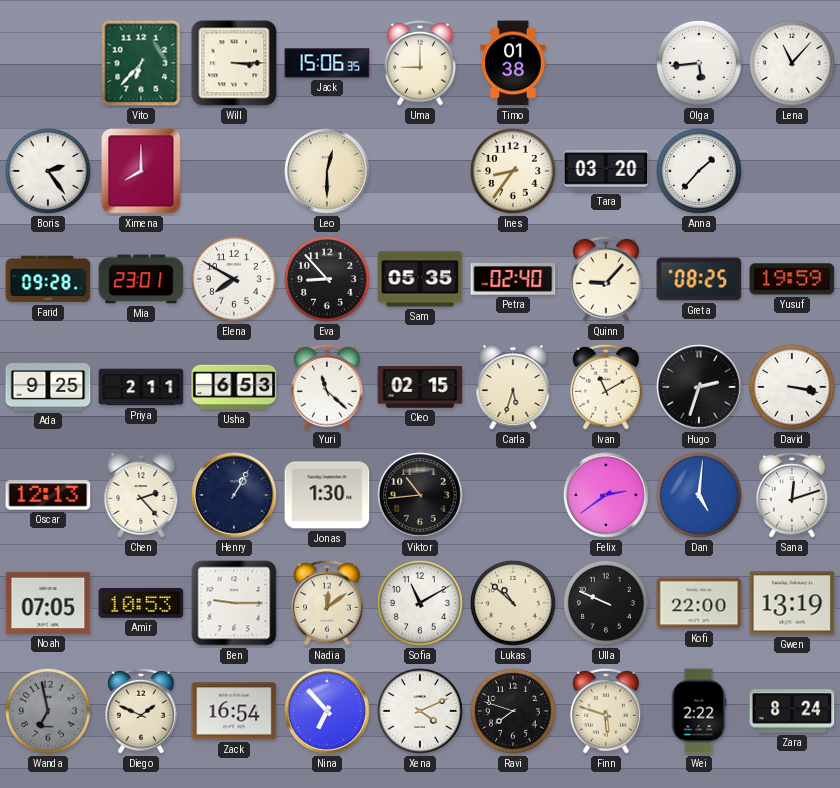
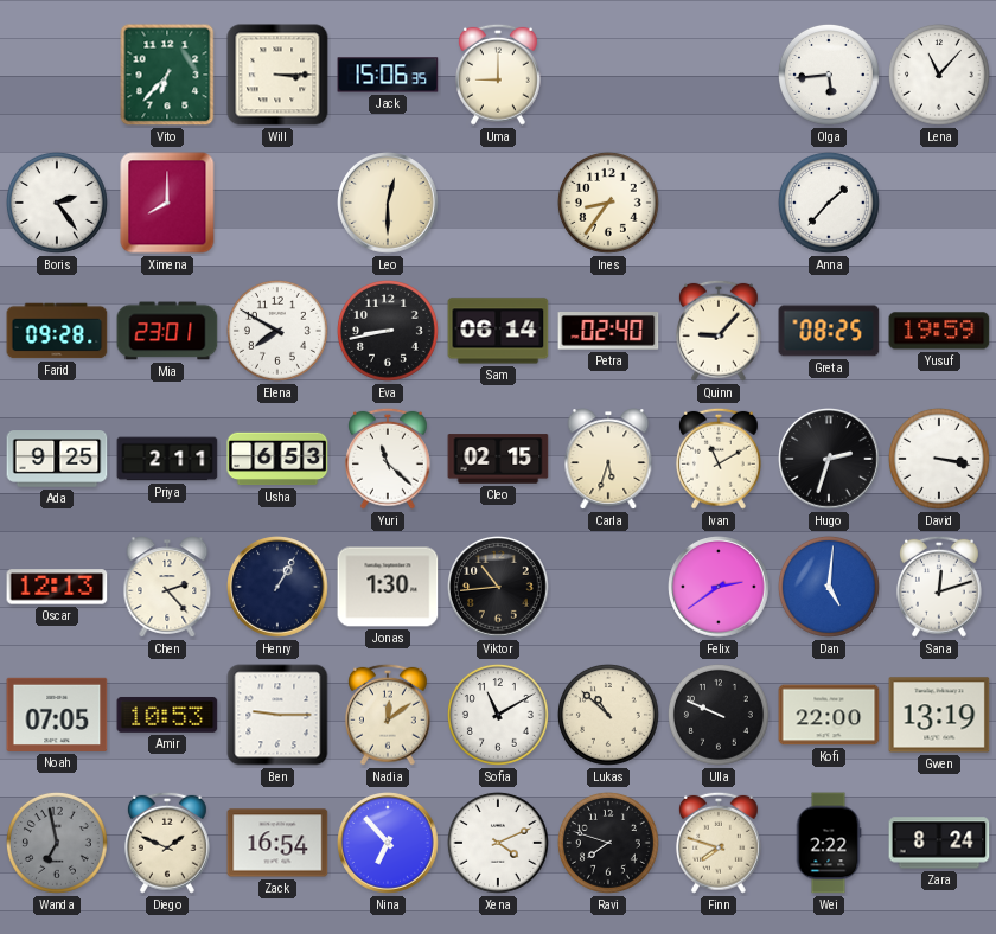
Timo: 01:38 -> none
Tara: 03:20 -> none
Eva: 8:53 -> 8:43
Sam: 05:35 -> 06:14
Finn: 5:48 -> 7:48
